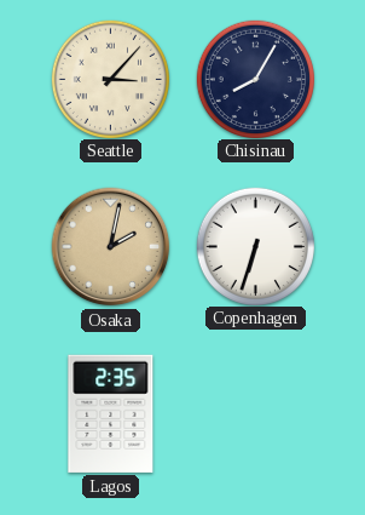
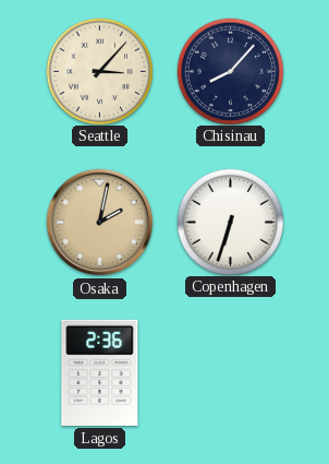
Chisinau: 8:05 -> 8:07
Lagos: 2:35 -> 2:36
